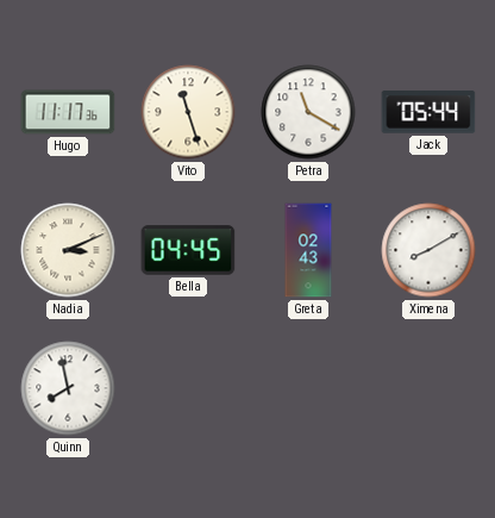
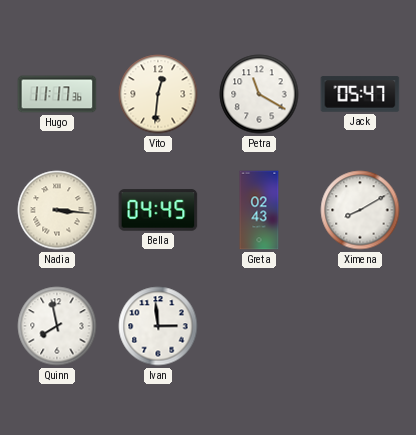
Vito: 11:27 -> 12:31
Jack: 05:44 -> 05:47
Nadia: 3:11 -> 3:16
Ivan: none -> 2:59
